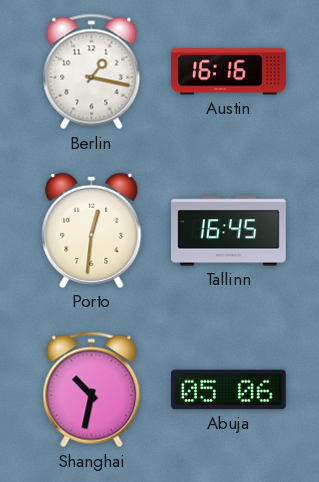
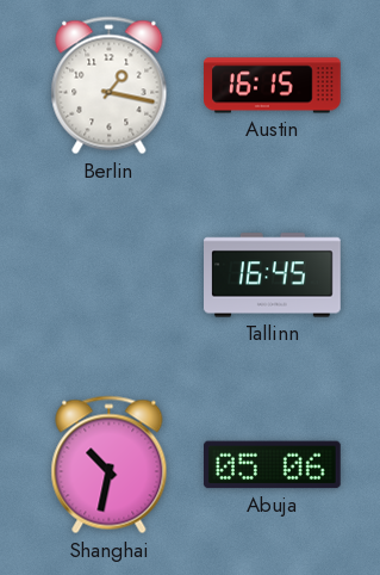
Austin: 16:16 -> 16:15
Porto: 12:31 -> none
